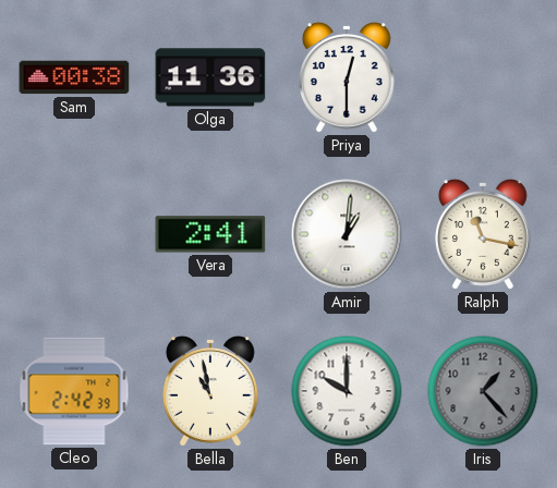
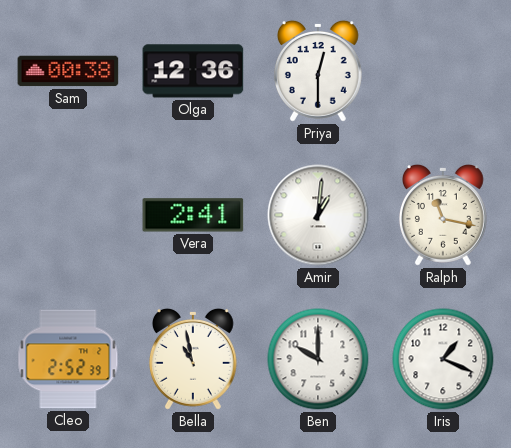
Olga: 11:36 -> 12:36
Cleo: 2:42 -> 2:52
Iris: 1:23 -> 1:19
Iris dial: grey -> white
